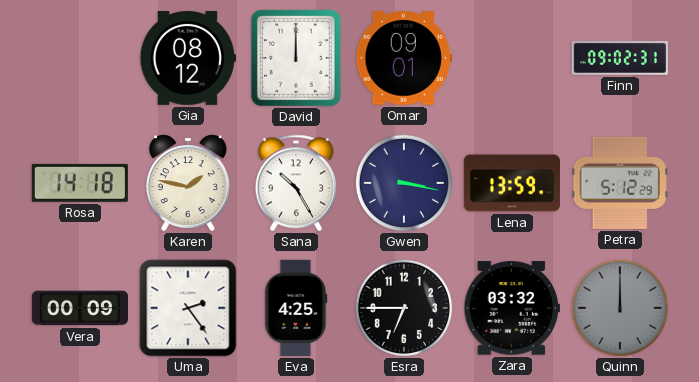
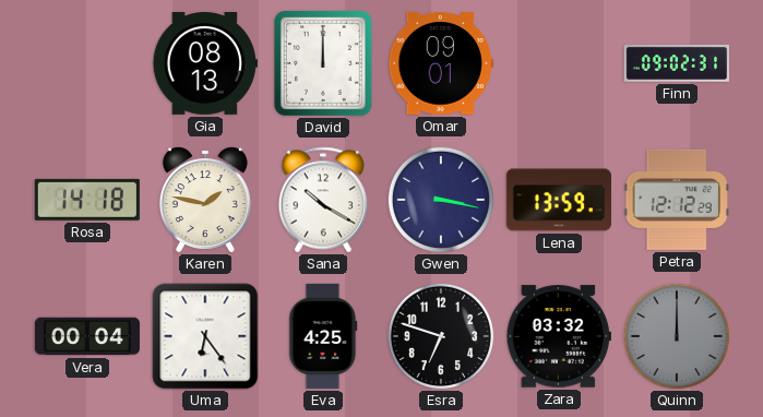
Gia: 08:12 -> 08:13
Sana: 10:25 -> 10:20
Petra: 5:12 -> 12:12
Vera: 00:09 -> 00:04
Uma: 2:24 -> 6:24
Esra: 6:45 -> 6:48
